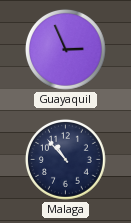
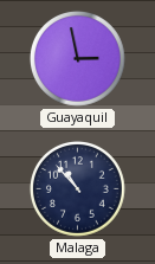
Guayaquil: 2:56 -> 2:58
